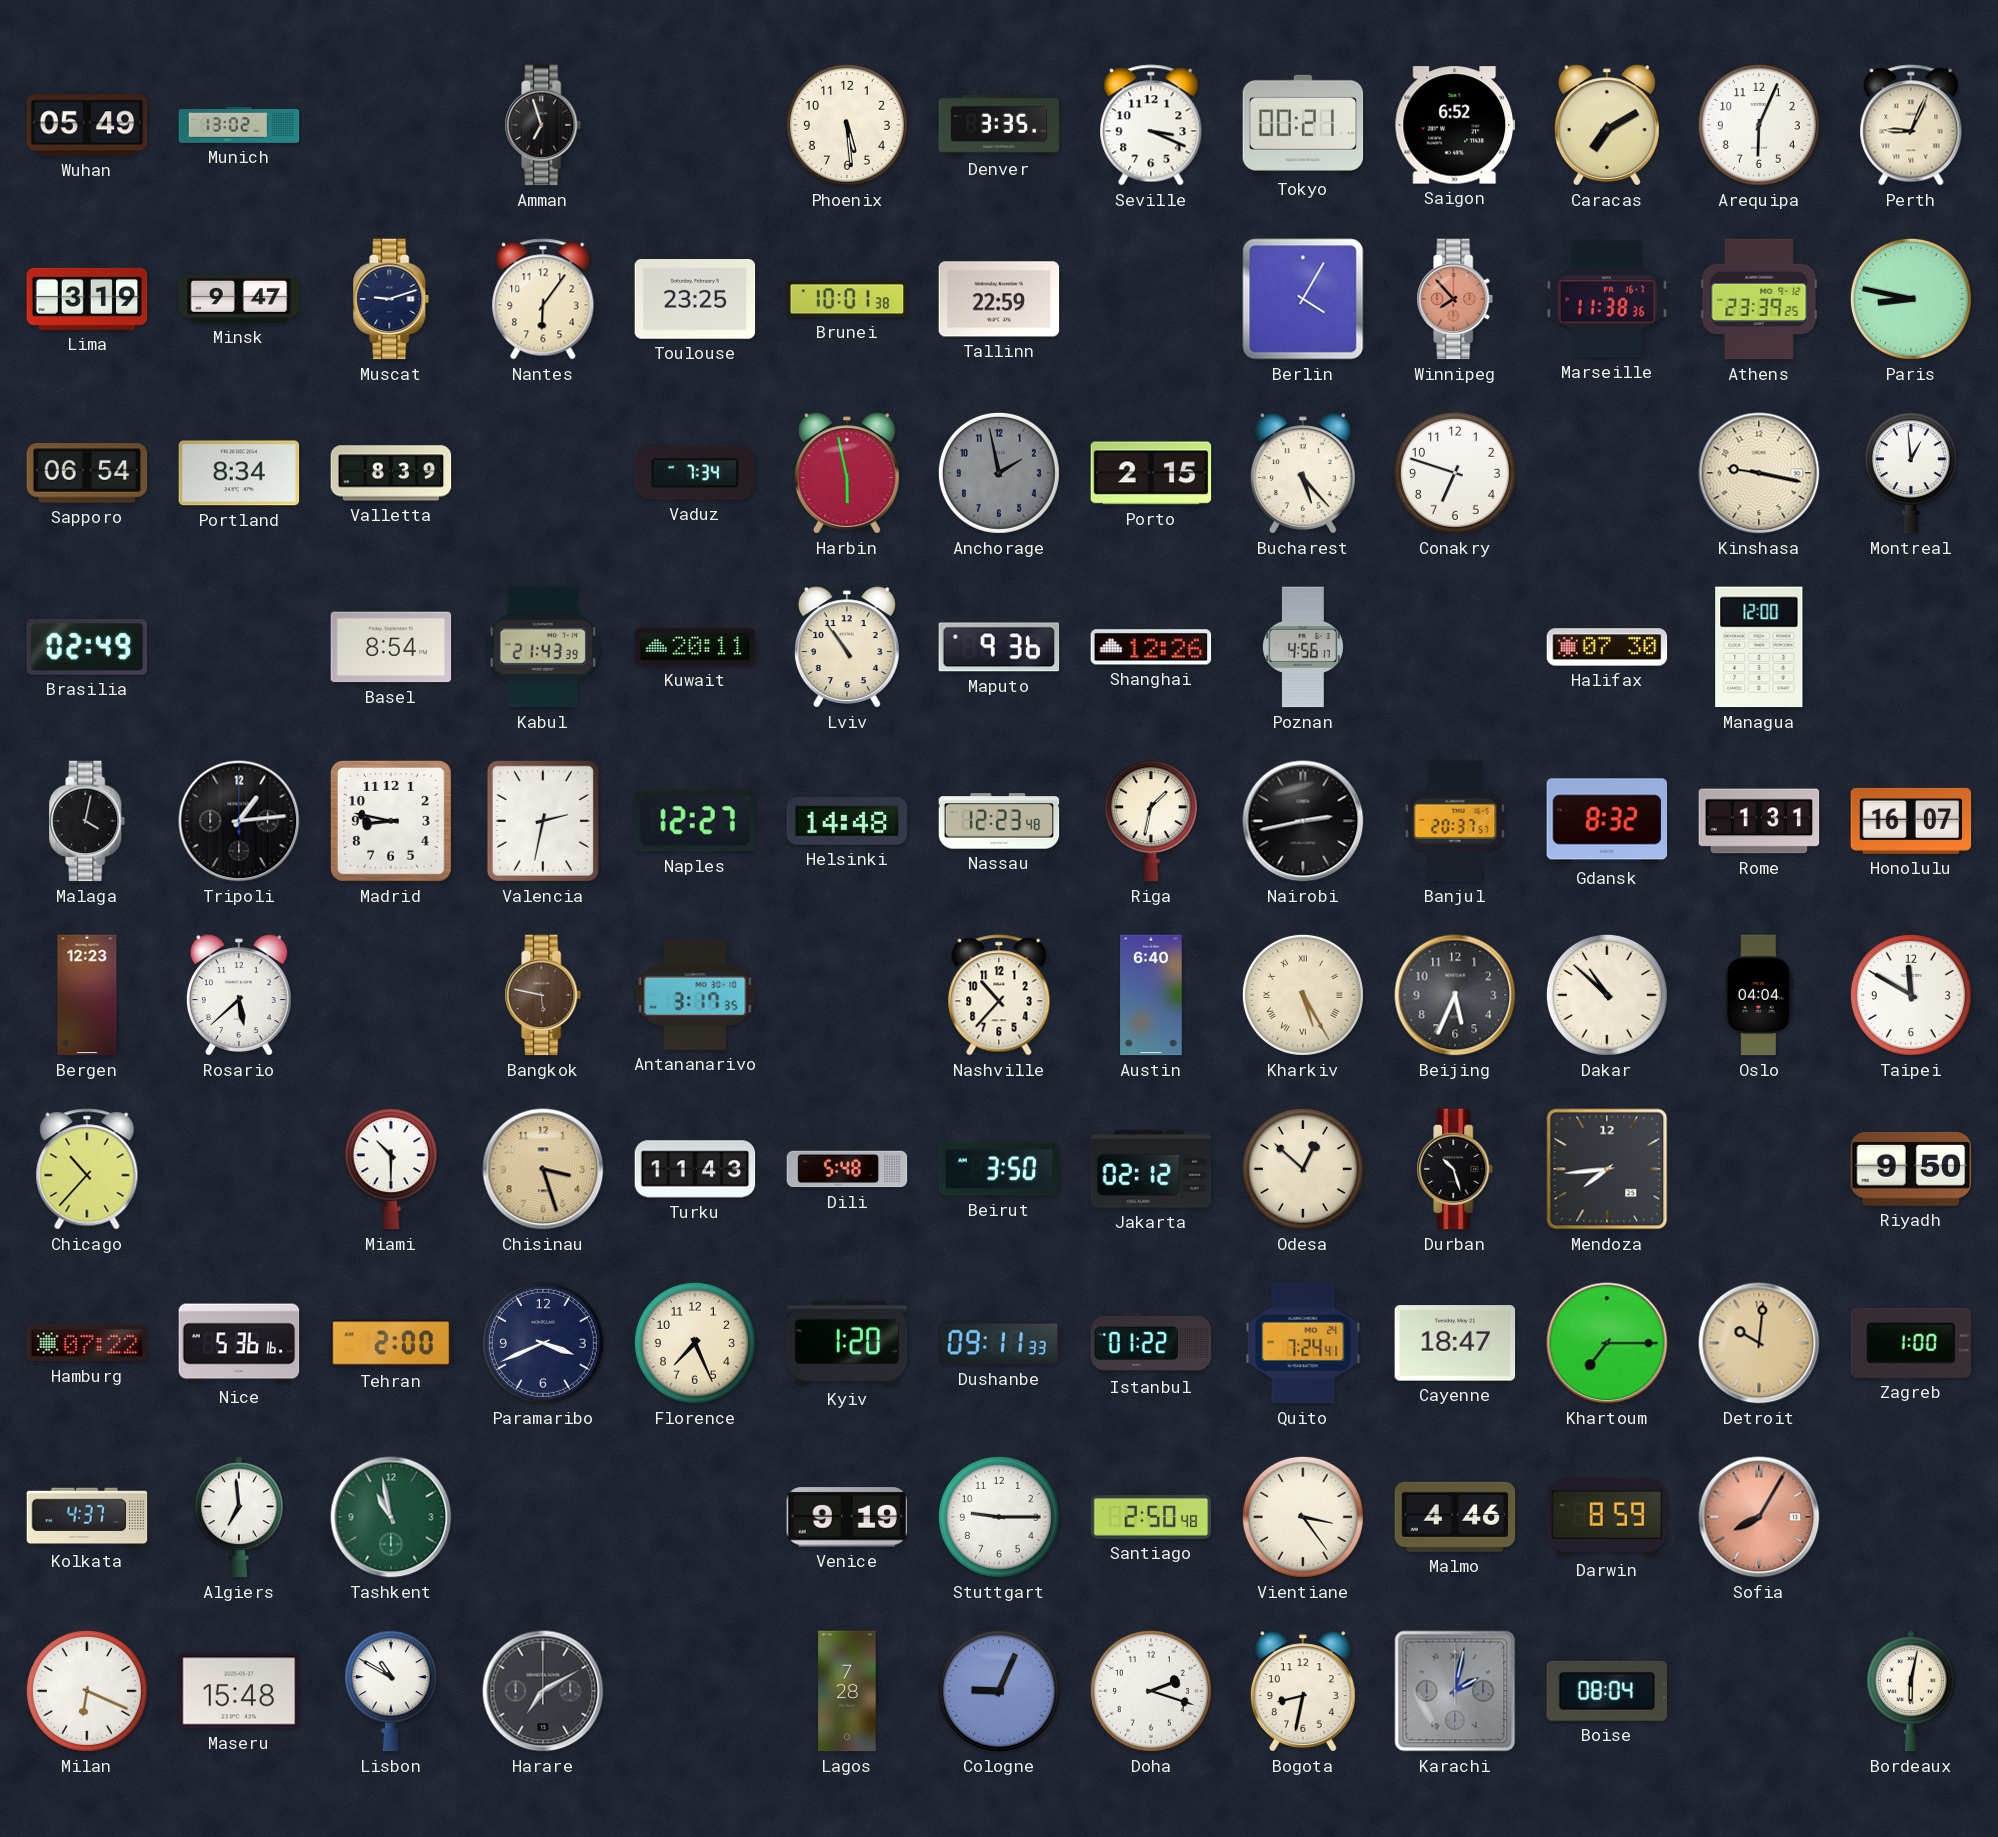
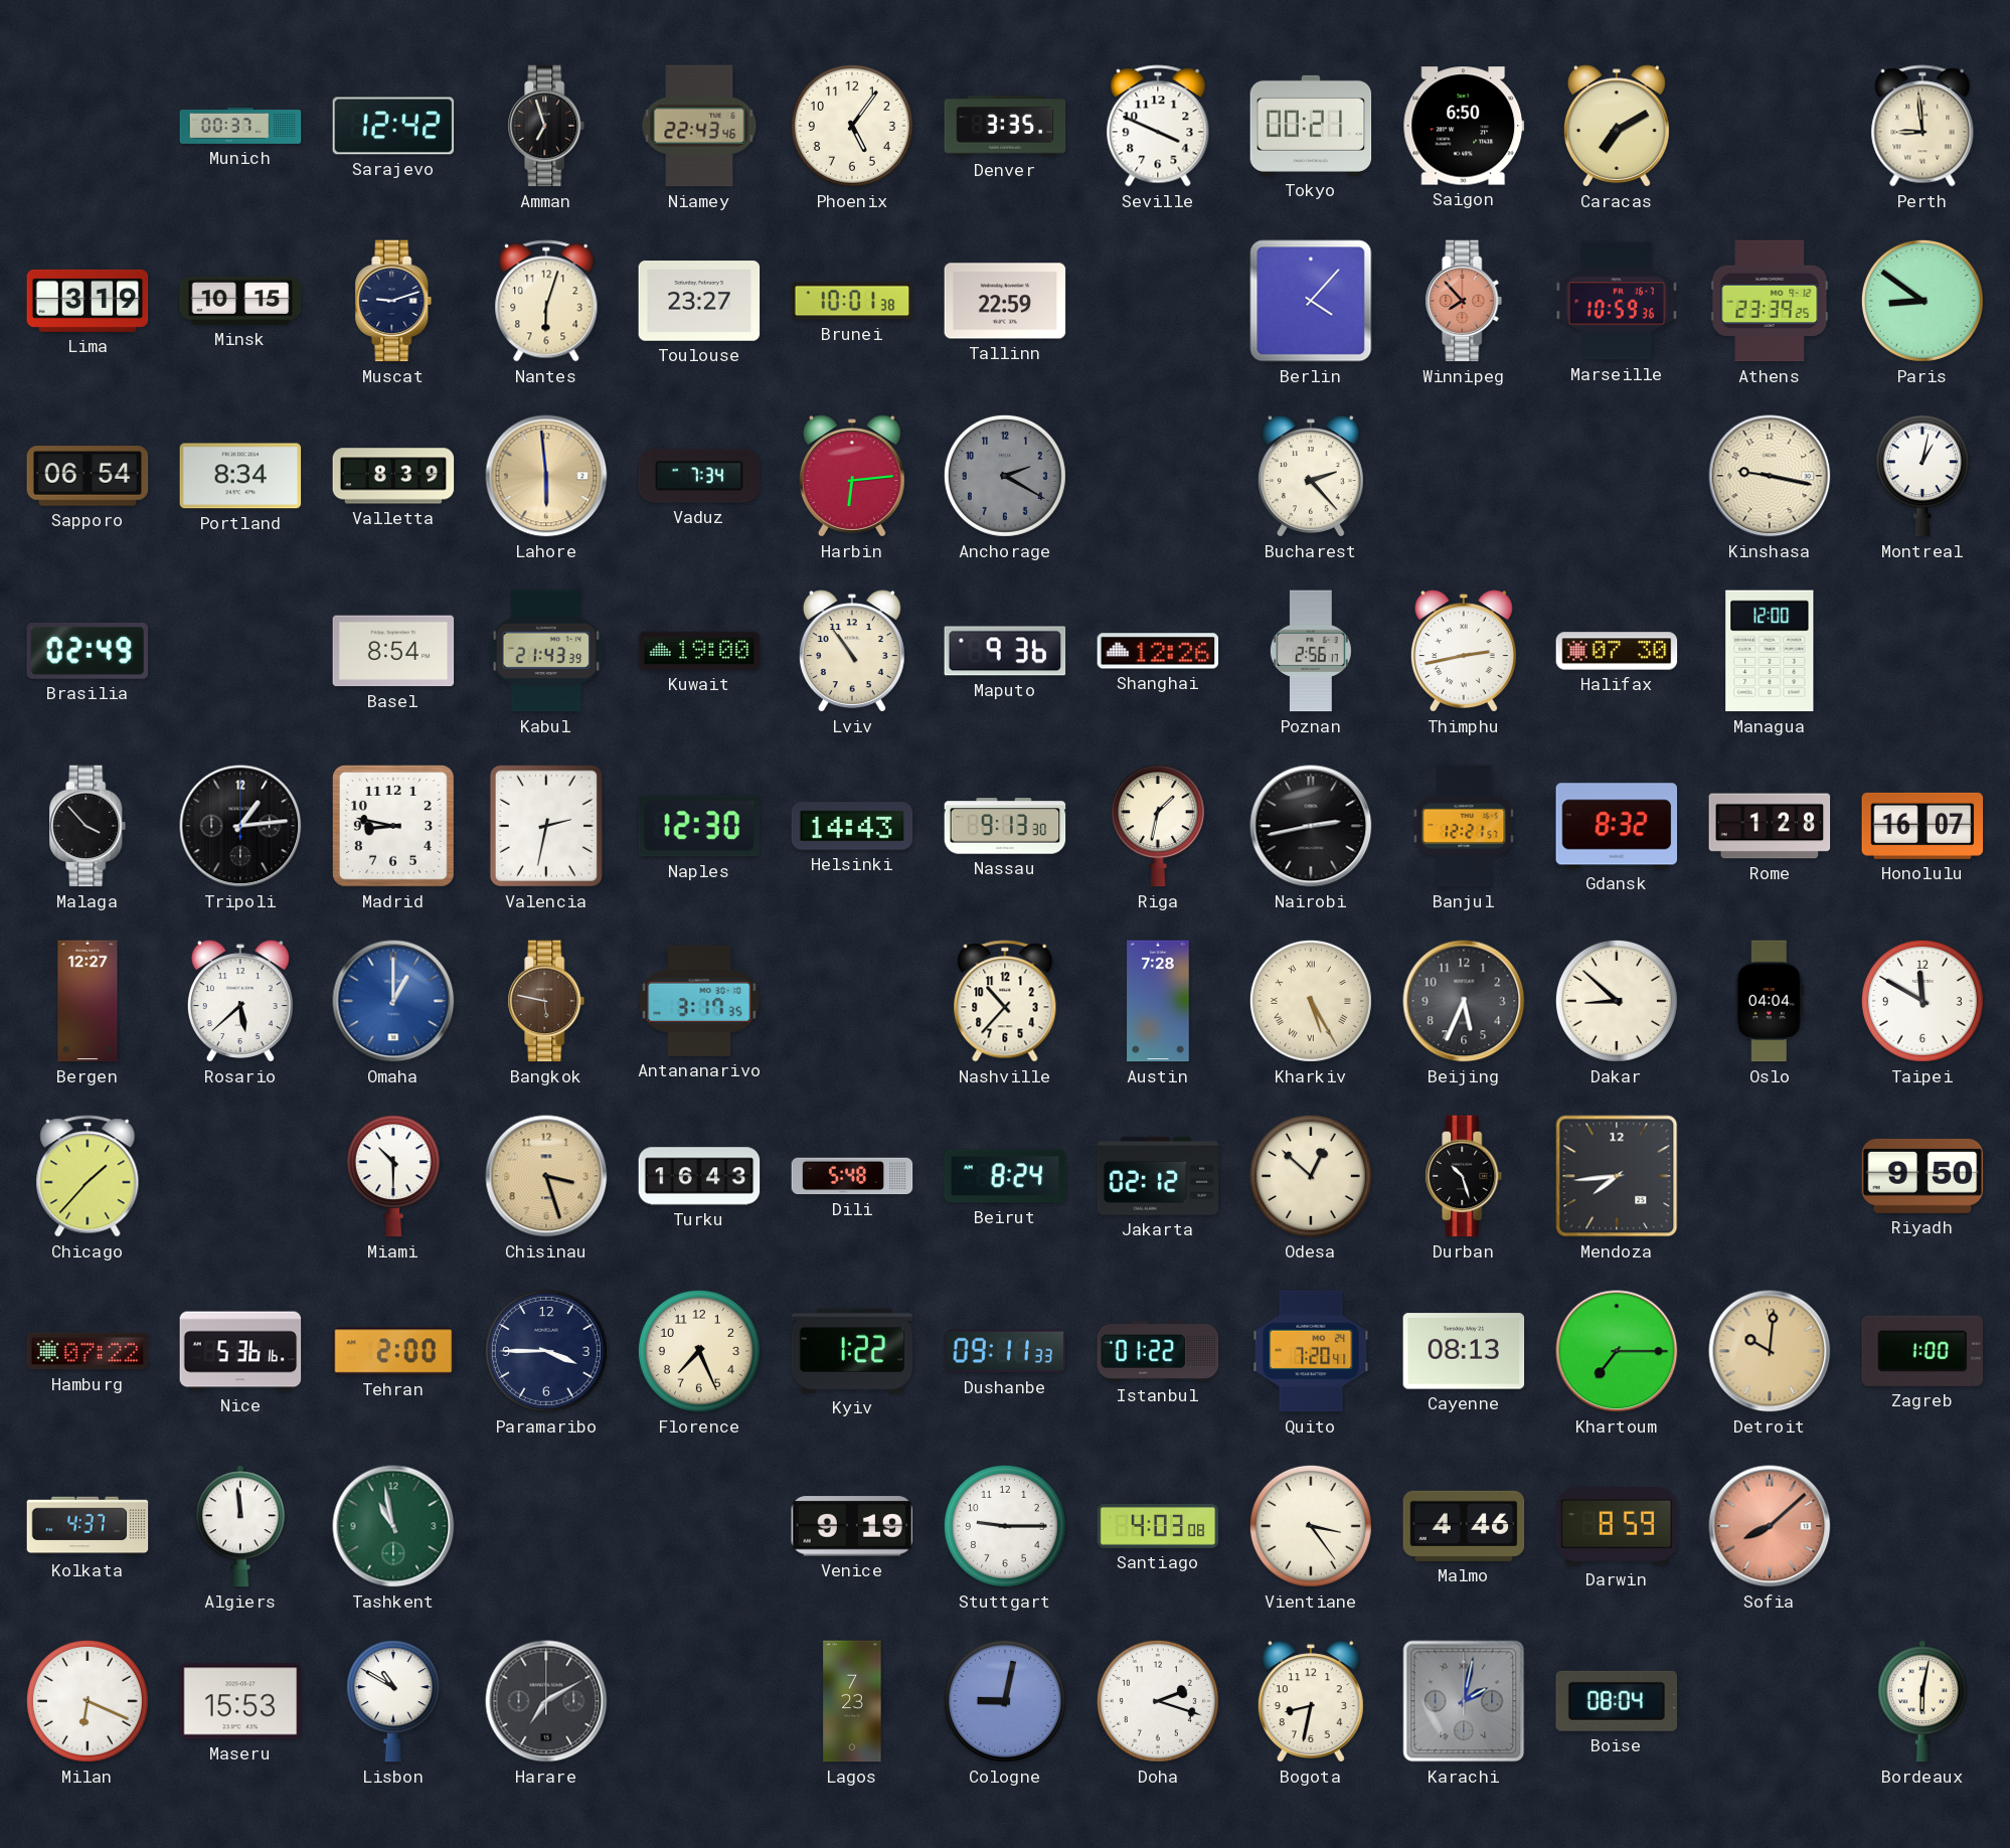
Wuhan: 05:49 -> none
Munich: 13:02 -> 00:37
Sarajevo: none -> 12:42
Niamey: none -> 22:43
Phoenix: 5:29 -> 5:06
Seville: 3:19 -> 3:49
Saigon: 6:52 -> 6:50
Arequipa: 6:04 -> none
Perth: 9:04 -> 8:59
Minsk: 9:47 -> 10:15
Nantes: 6:06 -> 6:03
Toulouse: 23:25 -> 23:27
Berlin: 4:05 -> 4:07
Marseille: 11:38 -> 10:59
Paris: 8:47 -> 8:51
Lahore: none -> 5:59
Harbin: 5:58 -> 6:14
Anchorage: 1:58 -> 2:20
Porto: 2:15 -> none
Bucharest: 5:23 -> 2:23
Conakry: 6:48 -> none
Montreal: 12:59 -> 1:02
Kuwait: 20:11 -> 19:00
Poznan: 4:56 -> 2:56
Thimphu: none -> 2:43
Malaga: 4:02 -> 3:53
Naples: 12:27 -> 12:30
Helsinki: 14:48 -> 14:43
Nassau: 12:23 -> 9:13
Banjul: 20:37 -> 12:21
Rome: 1:31 -> 1:28
Bergen: 12:23 -> 12:27
Omaha: none -> 1:00
Austin: 6:40 -> 7:28
Dakar: 10:52 -> 8:52
Chicago: 10:37 -> 1:37
Turku: 11:43 -> 16:43
Beirut: 3:50 -> 8:24
Paramaribo: 3:41 -> 3:45
Kyiv: 1:20 -> 1:22
Quito: 7:24 -> 7:20
Cayenne: 18:47 -> 08:13
Algiers: 6:59 -> 11:59
Santiago: 2:50 -> 4:03
Sofia: 8:05 -> 8:08
Maseru: 15:48 -> 15:53
Lagos: 7:28 -> 7:23
Cologne: 9:04 -> 9:02
